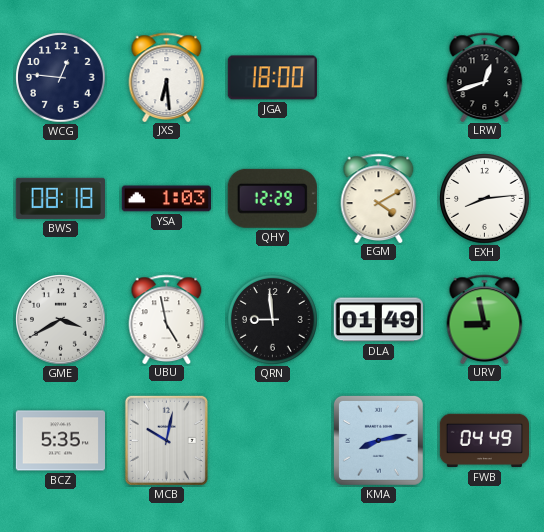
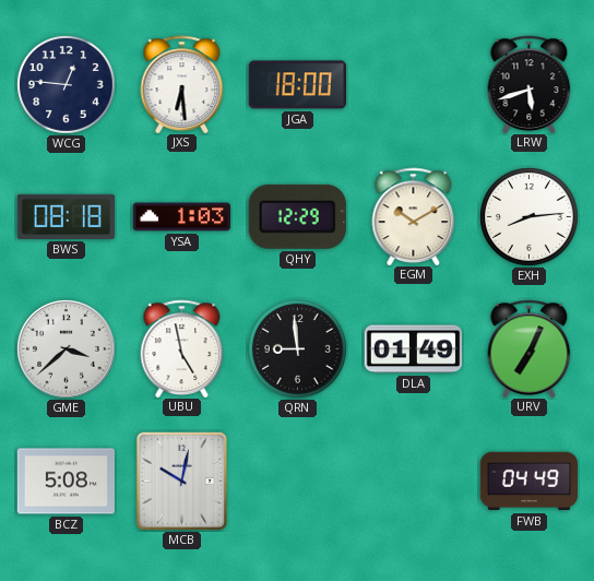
LRW: 12:42 -> 5:42
EGM: 4:10 -> 10:10
GME: 3:40 -> 3:38
URV: 8:58 -> 7:04
BCZ: 5:35 -> 5:08
KMA: 8:13 -> none
